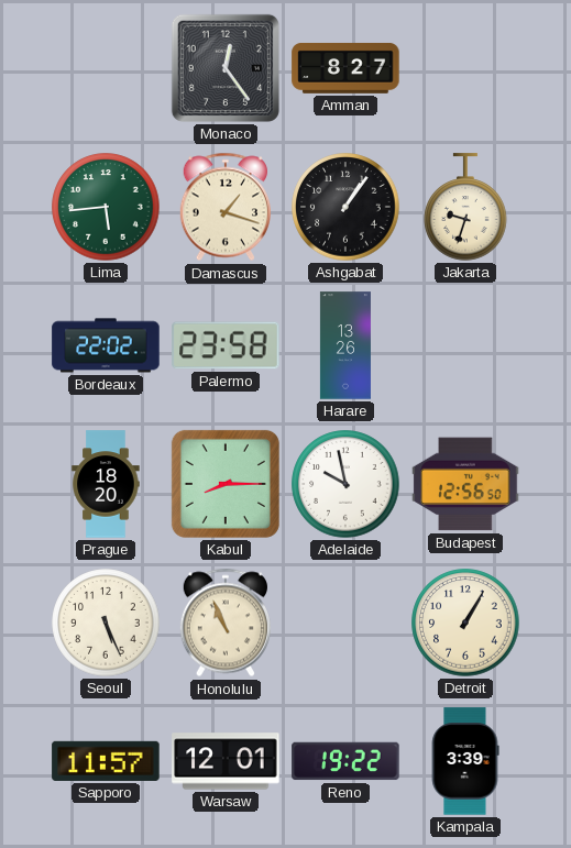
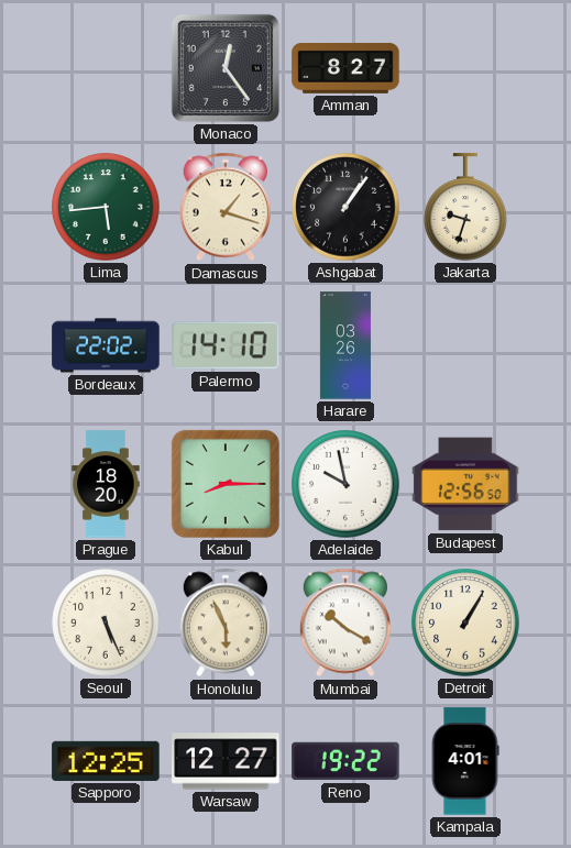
Palermo: 23:58 -> 14:10
Harare: 13:26 -> 03:26
Honolulu: 10:56 -> 5:56
Mumbai: none -> 10:20
Sapporo: 11:57 -> 12:25
Warsaw: 12:01 -> 12:27
Kampala: 3:39 -> 4:01
